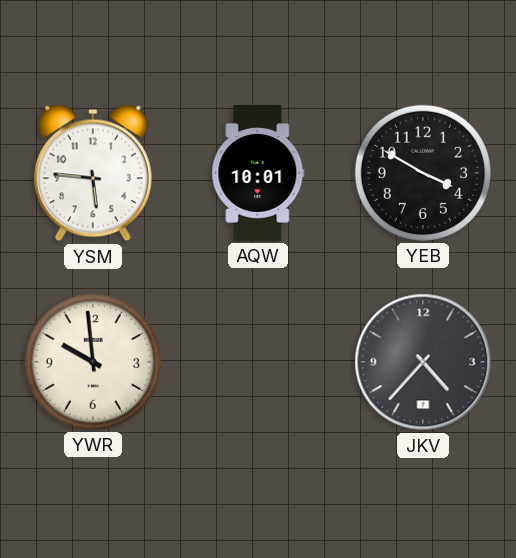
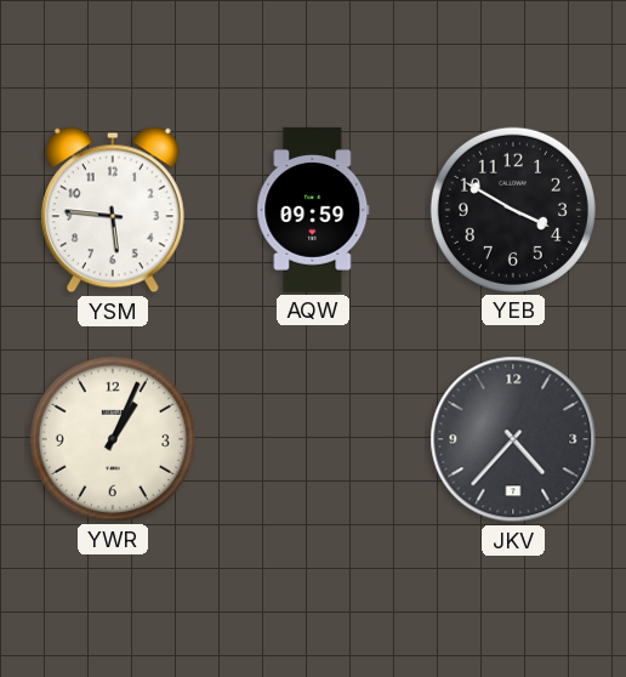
AQW: 10:01 -> 09:59
YWR: 9:59 -> 1:04
